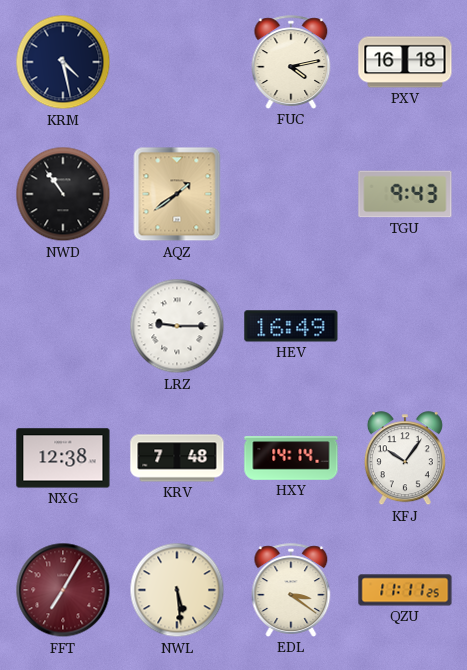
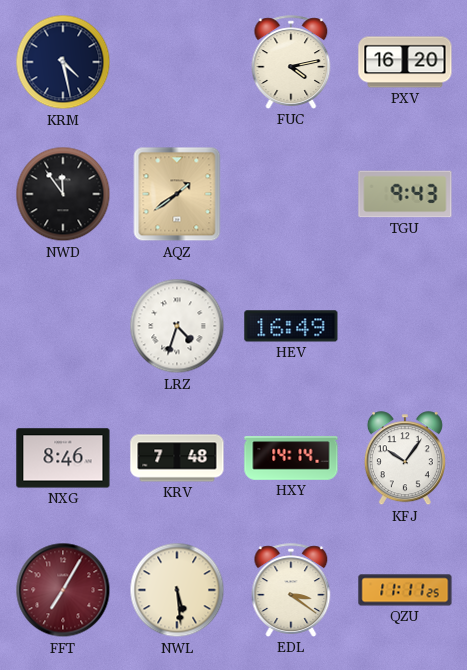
PXV: 16:18 -> 16:20
NWD: 10:54 -> 11:54
LRZ: 9:15 -> 4:33
NXG: 12:38 -> 8:46
